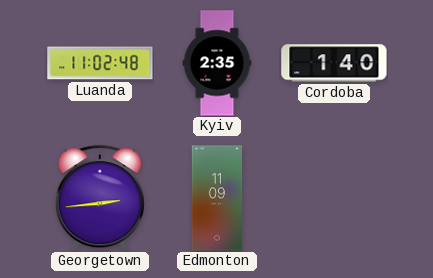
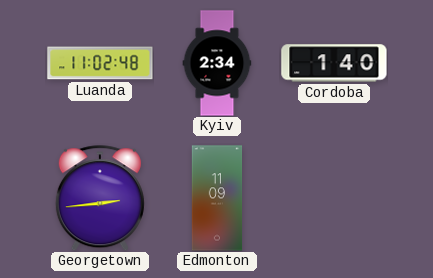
Kyiv: 2:35 -> 2:34
